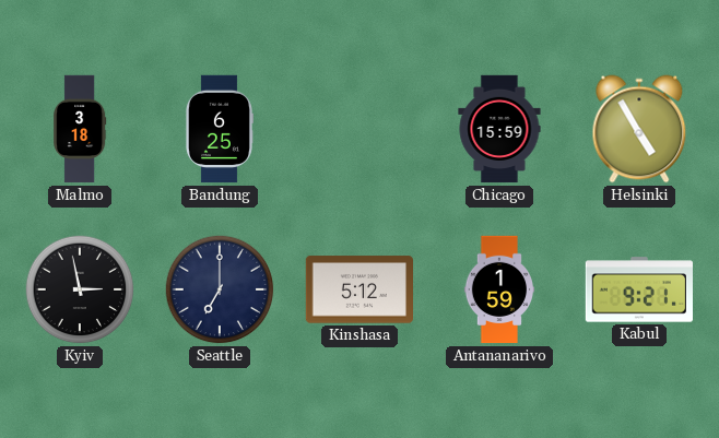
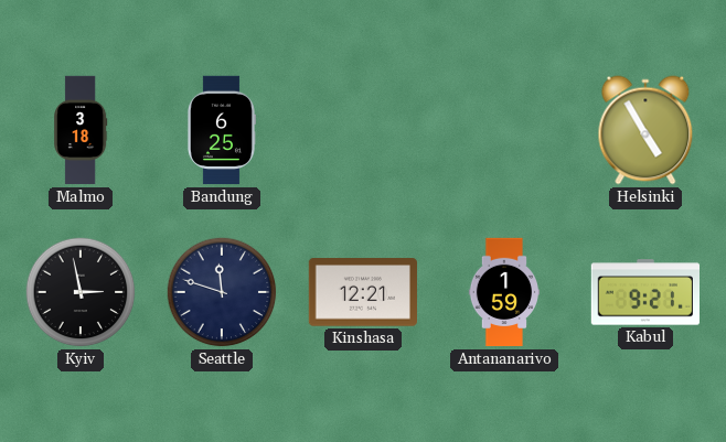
Chicago: 15:59 -> none
Seattle: 7:00 -> 11:48
Kinshasa: 5:12 -> 12:21
